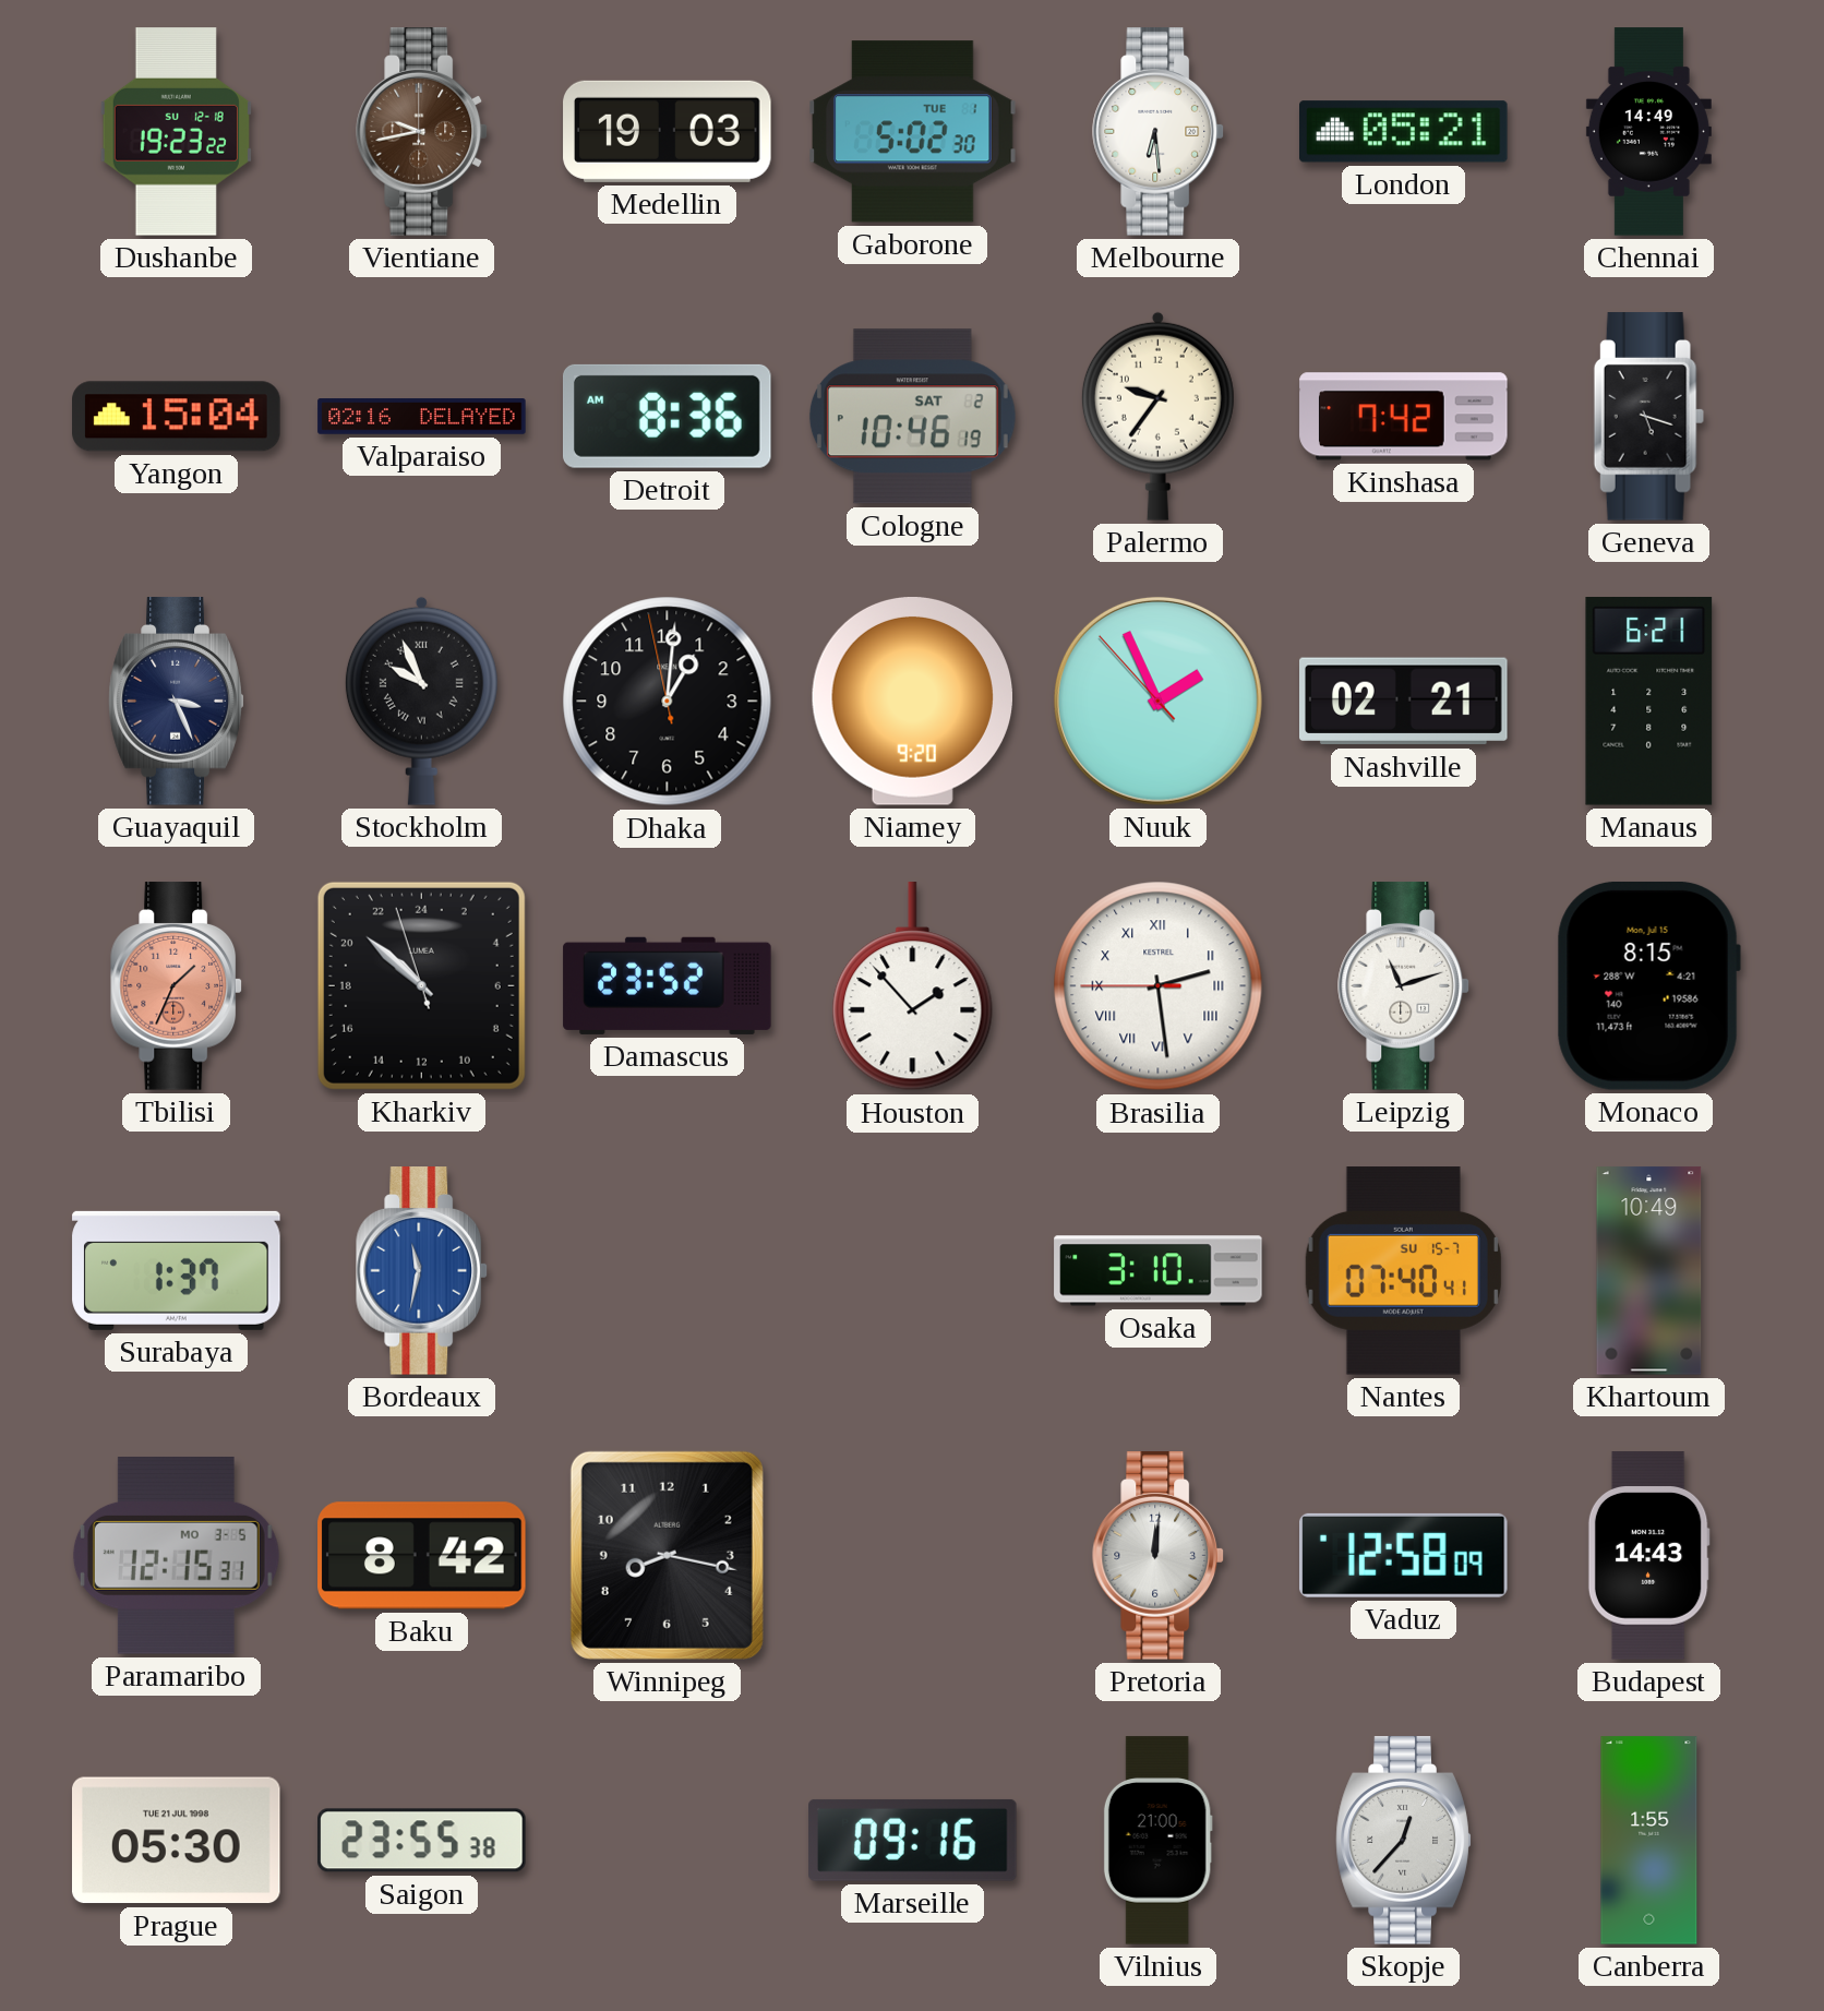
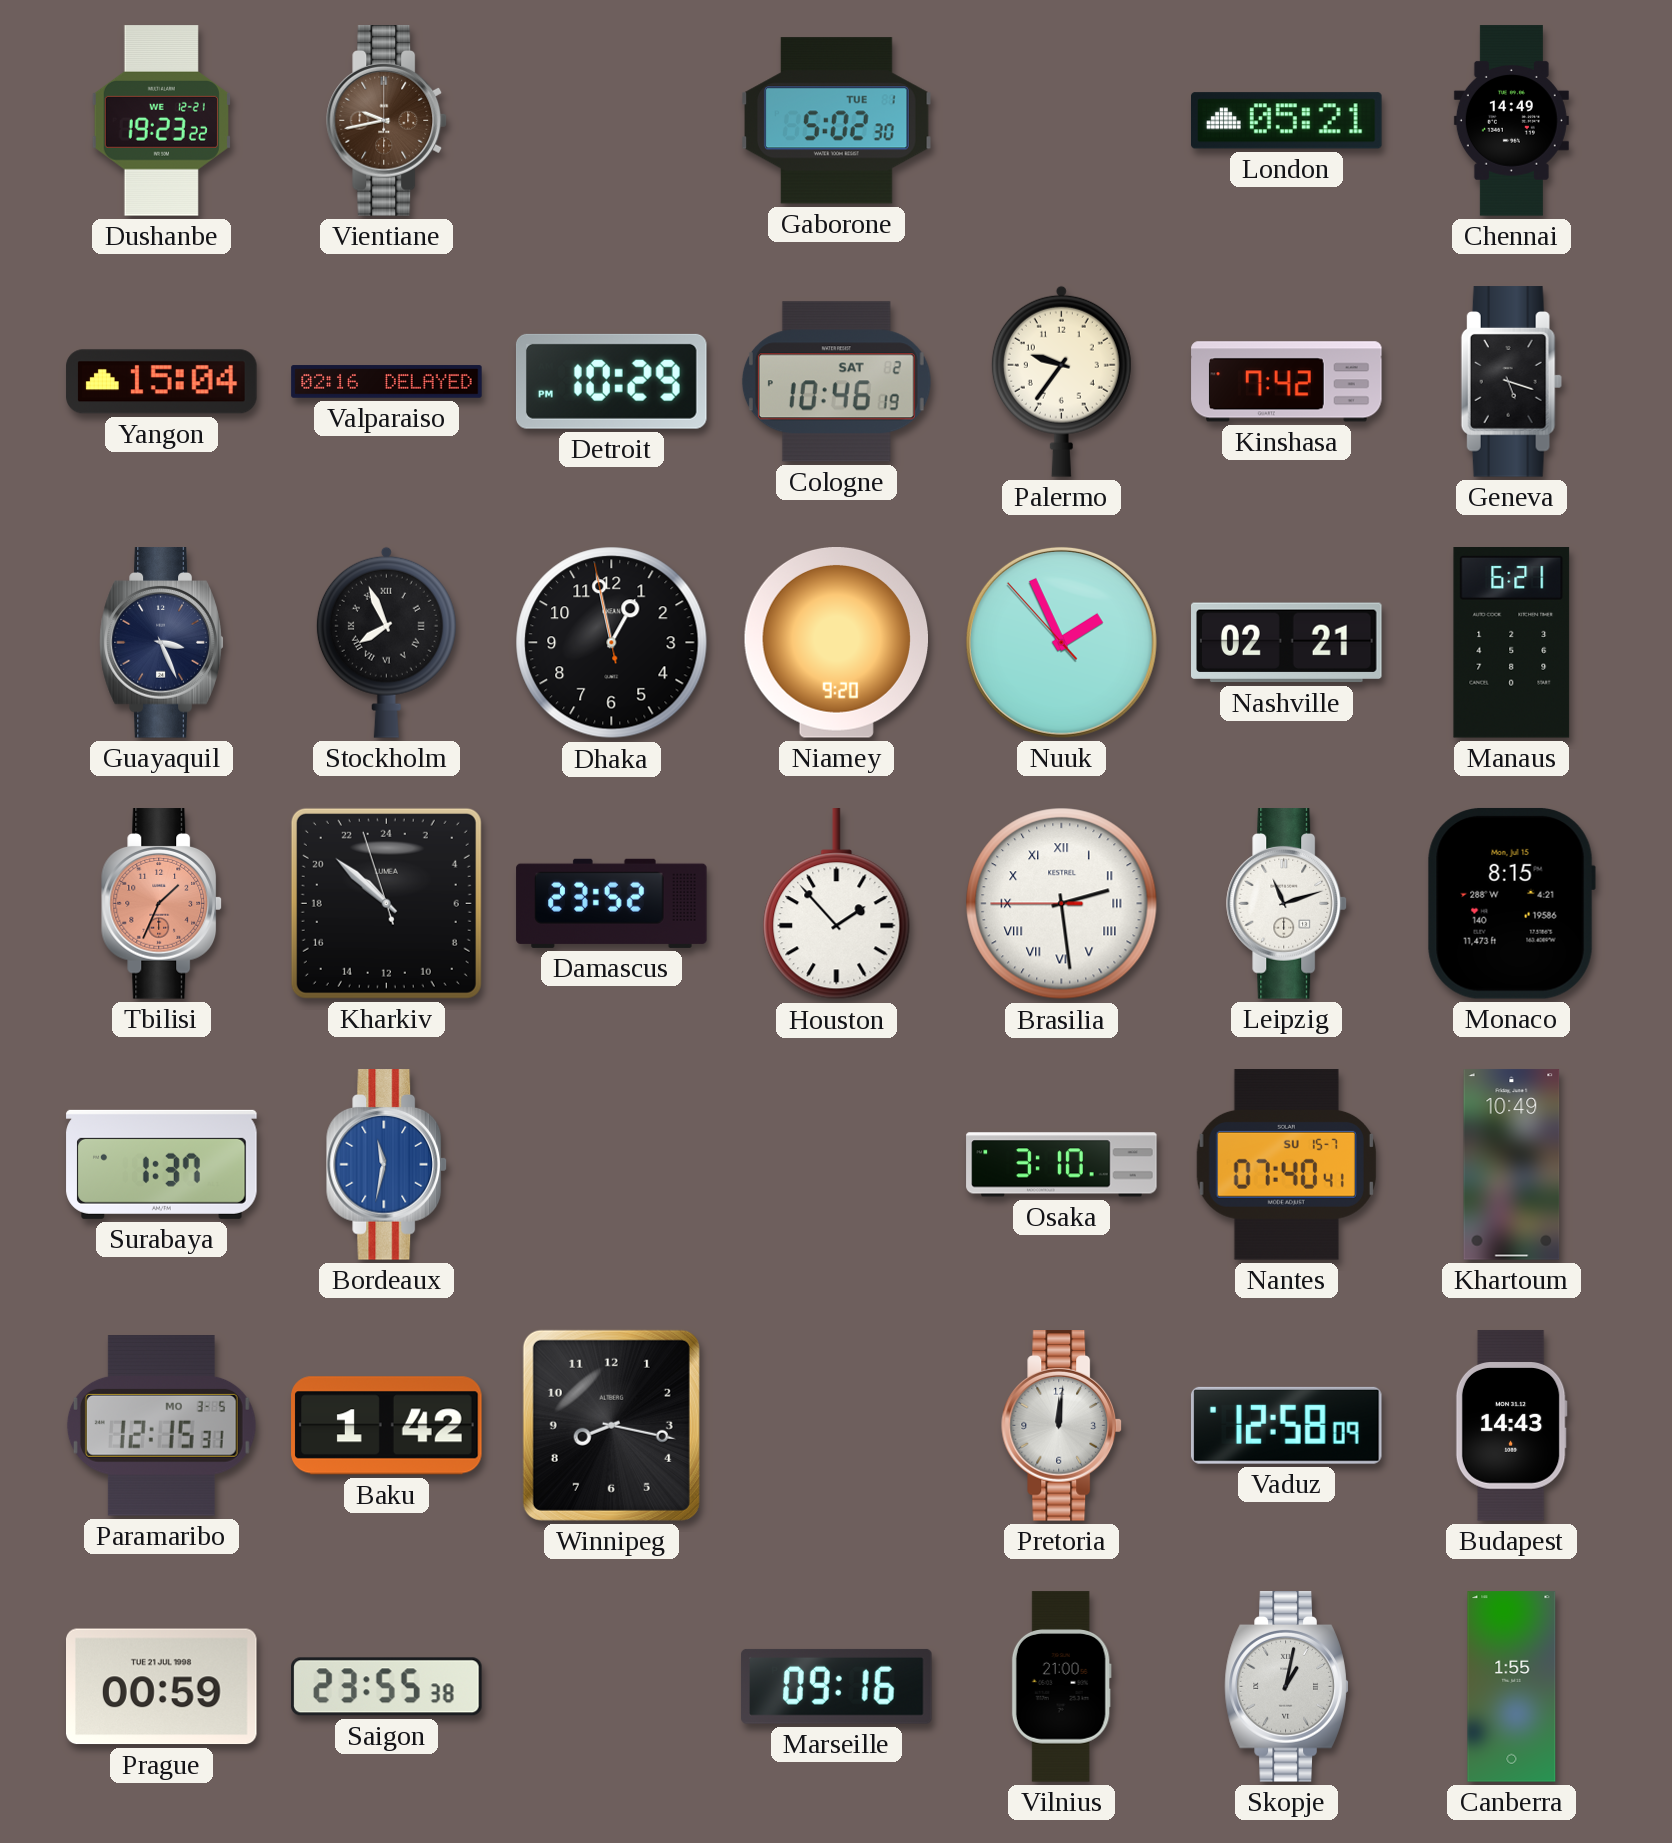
Dushanbe date: SU 12-18 -> WE 12-21
Medellin: 19:03 -> none
Melbourne: 6:29 -> none
Detroit: 8:36 -> 10:29
Stockholm: 9:56 -> 7:56
Dhaka: 1:00 -> 12:57
Baku: 8:42 -> 1:42
Prague: 05:30 -> 00:59
Skopje: 12:37 -> 1:02
